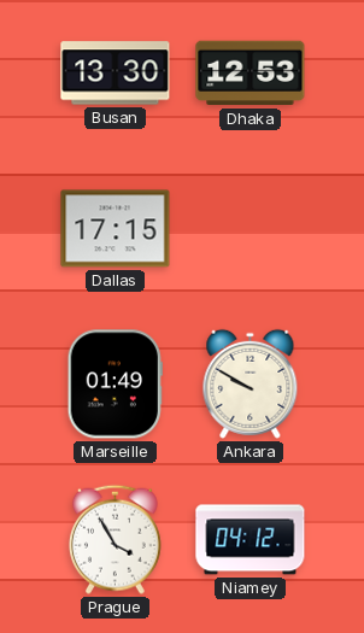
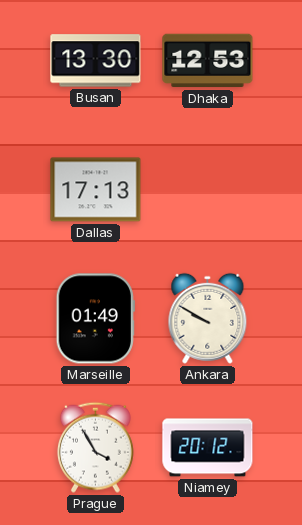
Dallas: 17:15 -> 17:13
Niamey: 04:12 -> 20:12
